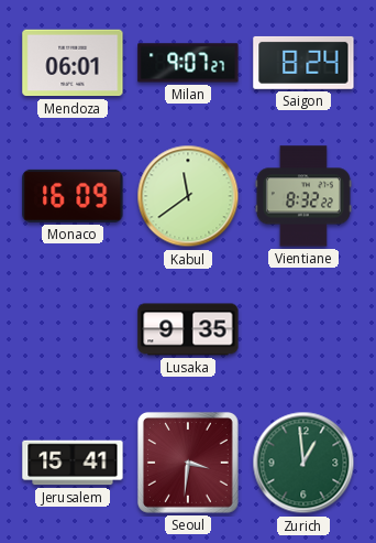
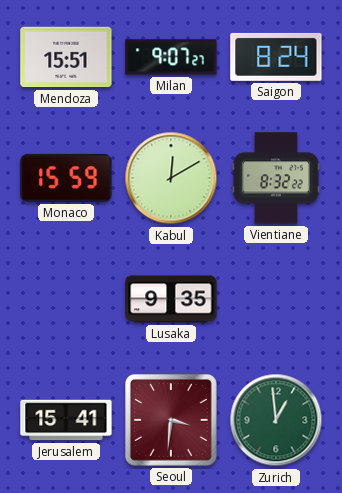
Mendoza: 06:01 -> 15:51
Monaco: 16:09 -> 15:59
Kabul: 11:39 -> 12:10
